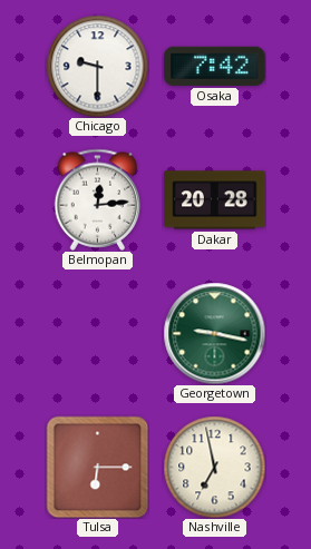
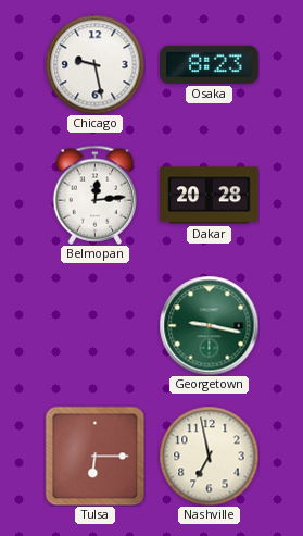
Chicago: 9:30 -> 9:28
Osaka: 7:42 -> 8:23
